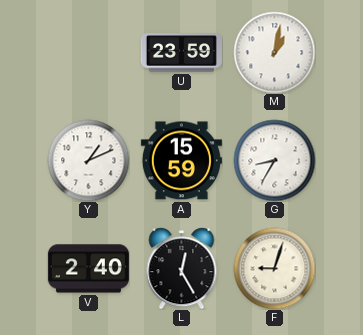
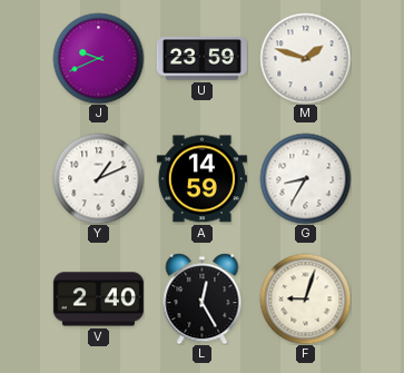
J: none -> 9:41
M: 1:02 -> 1:48
A: 15:59 -> 14:59
